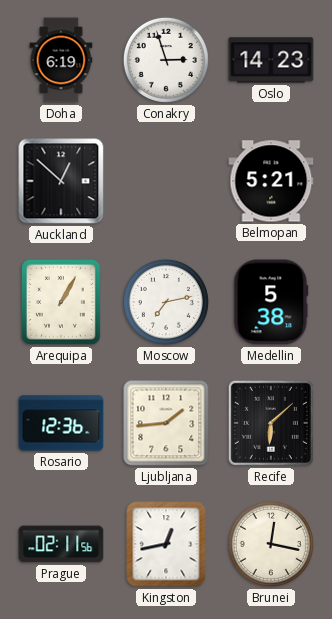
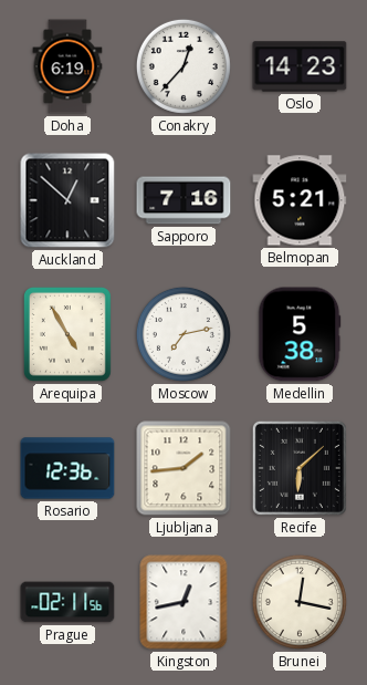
Conakry: 2:57 -> 12:37
Sapporo: none -> 7:16
Arequipa: 1:05 -> 4:55
